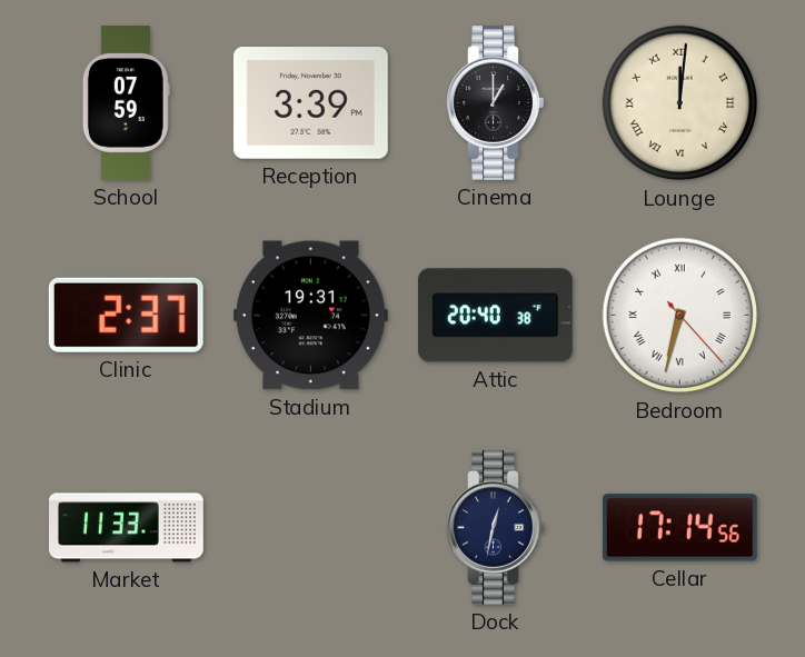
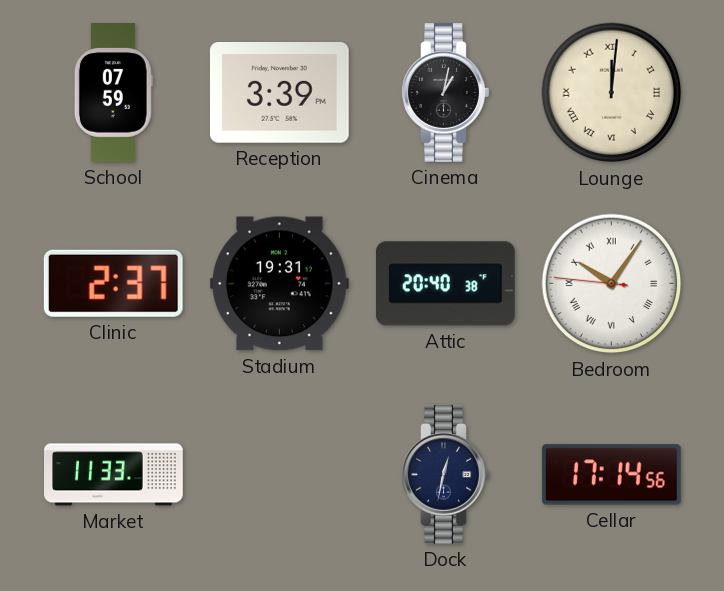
Cinema: 1:00 -> 1:02
Bedroom: 6:32 -> 10:05
